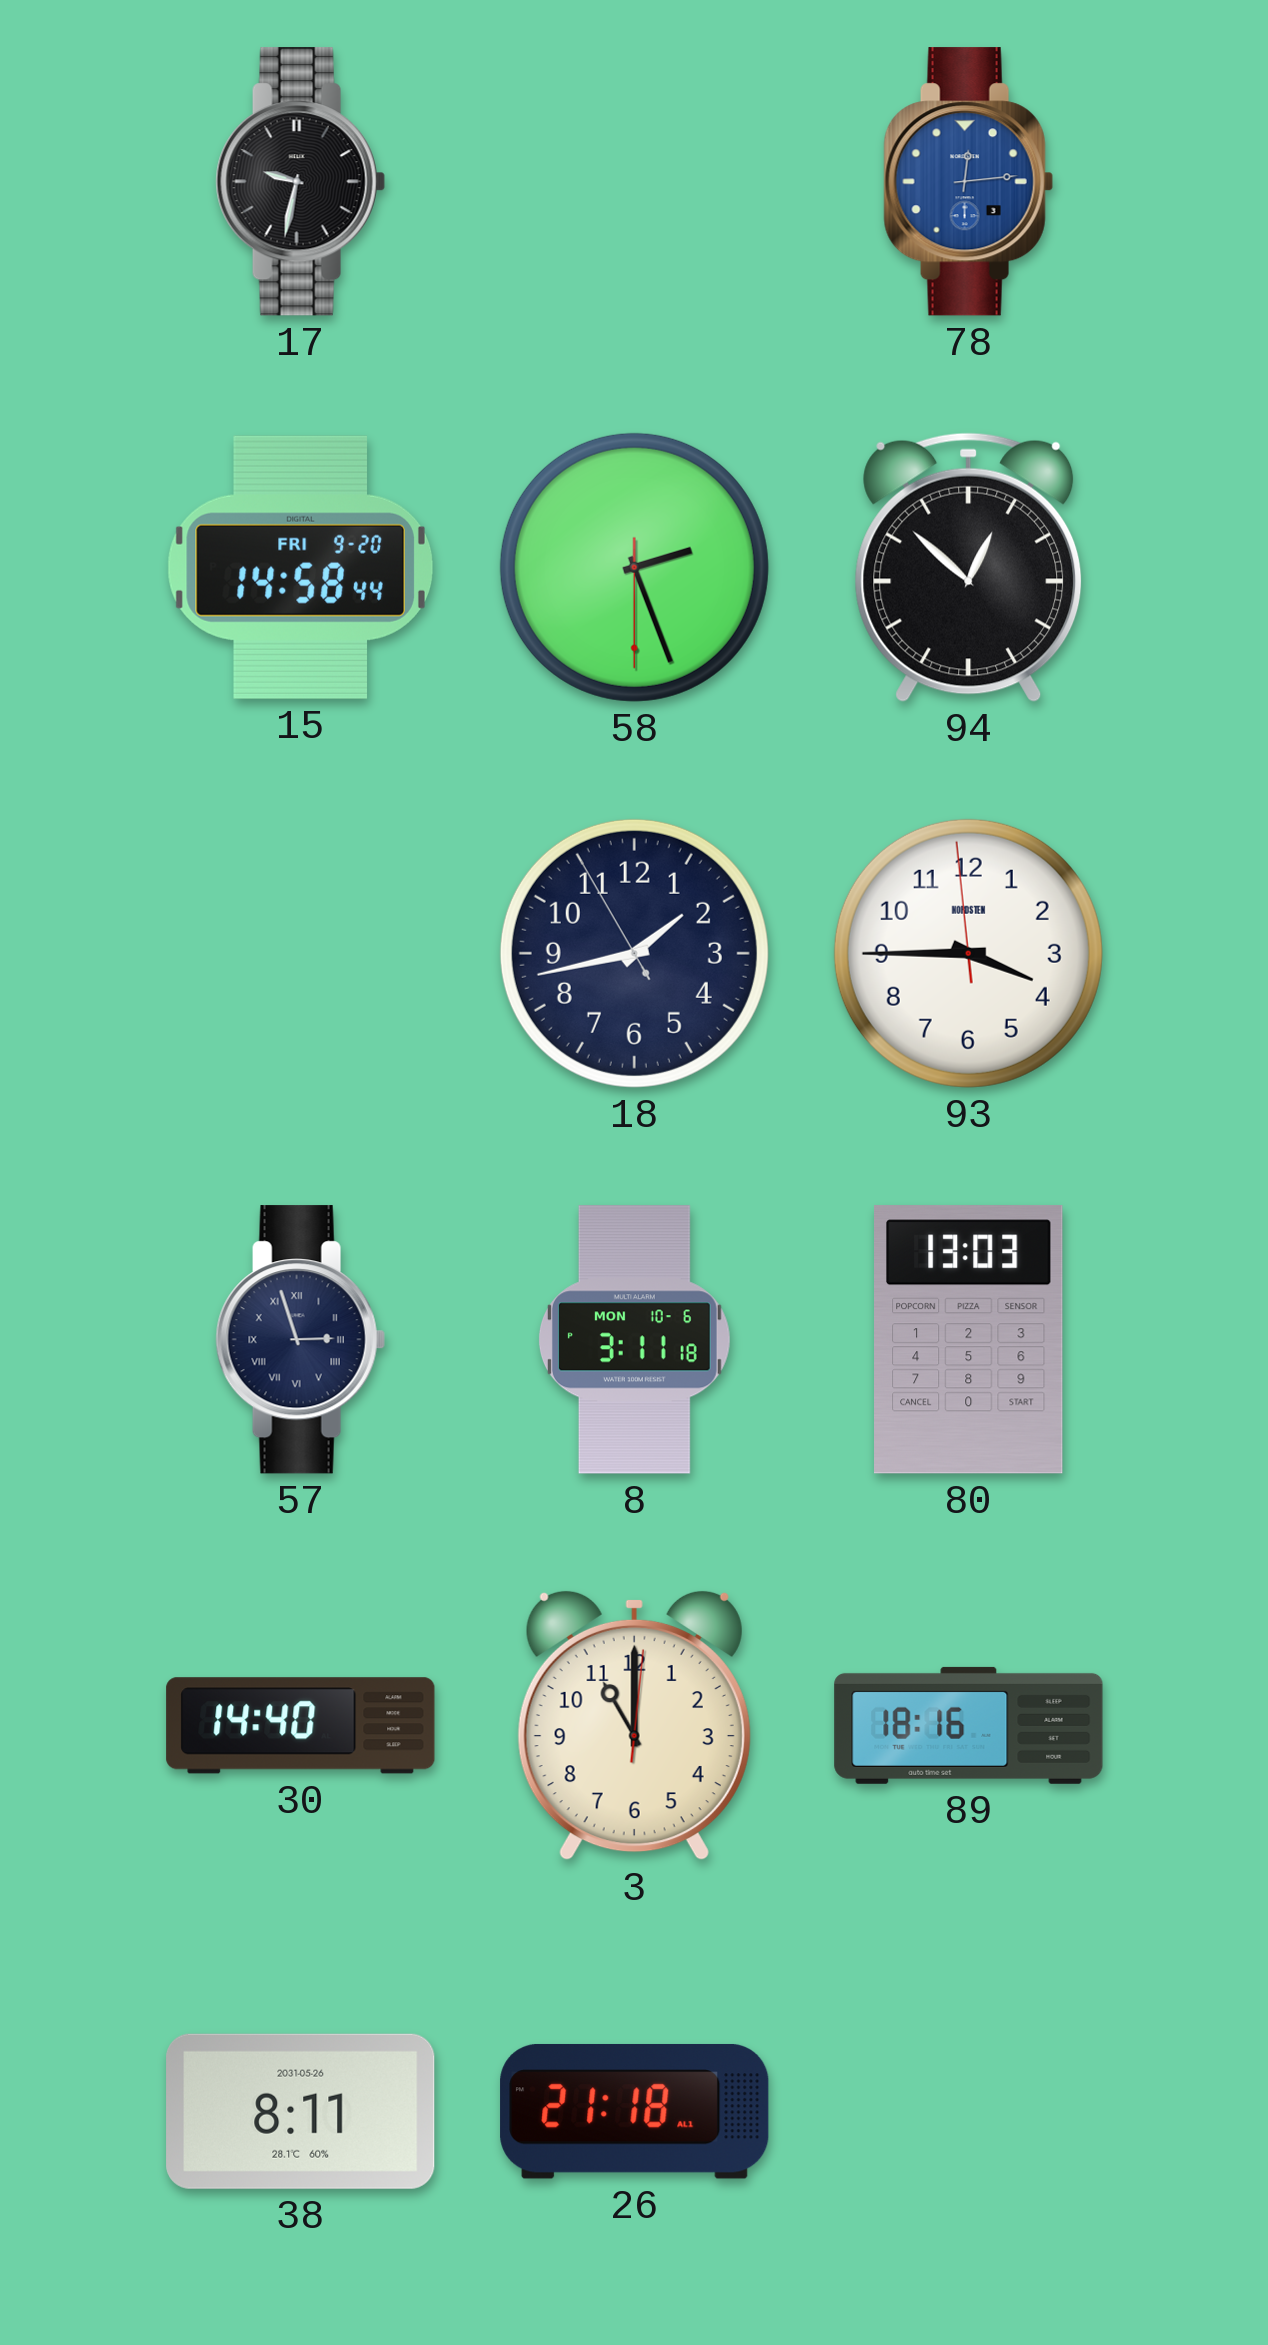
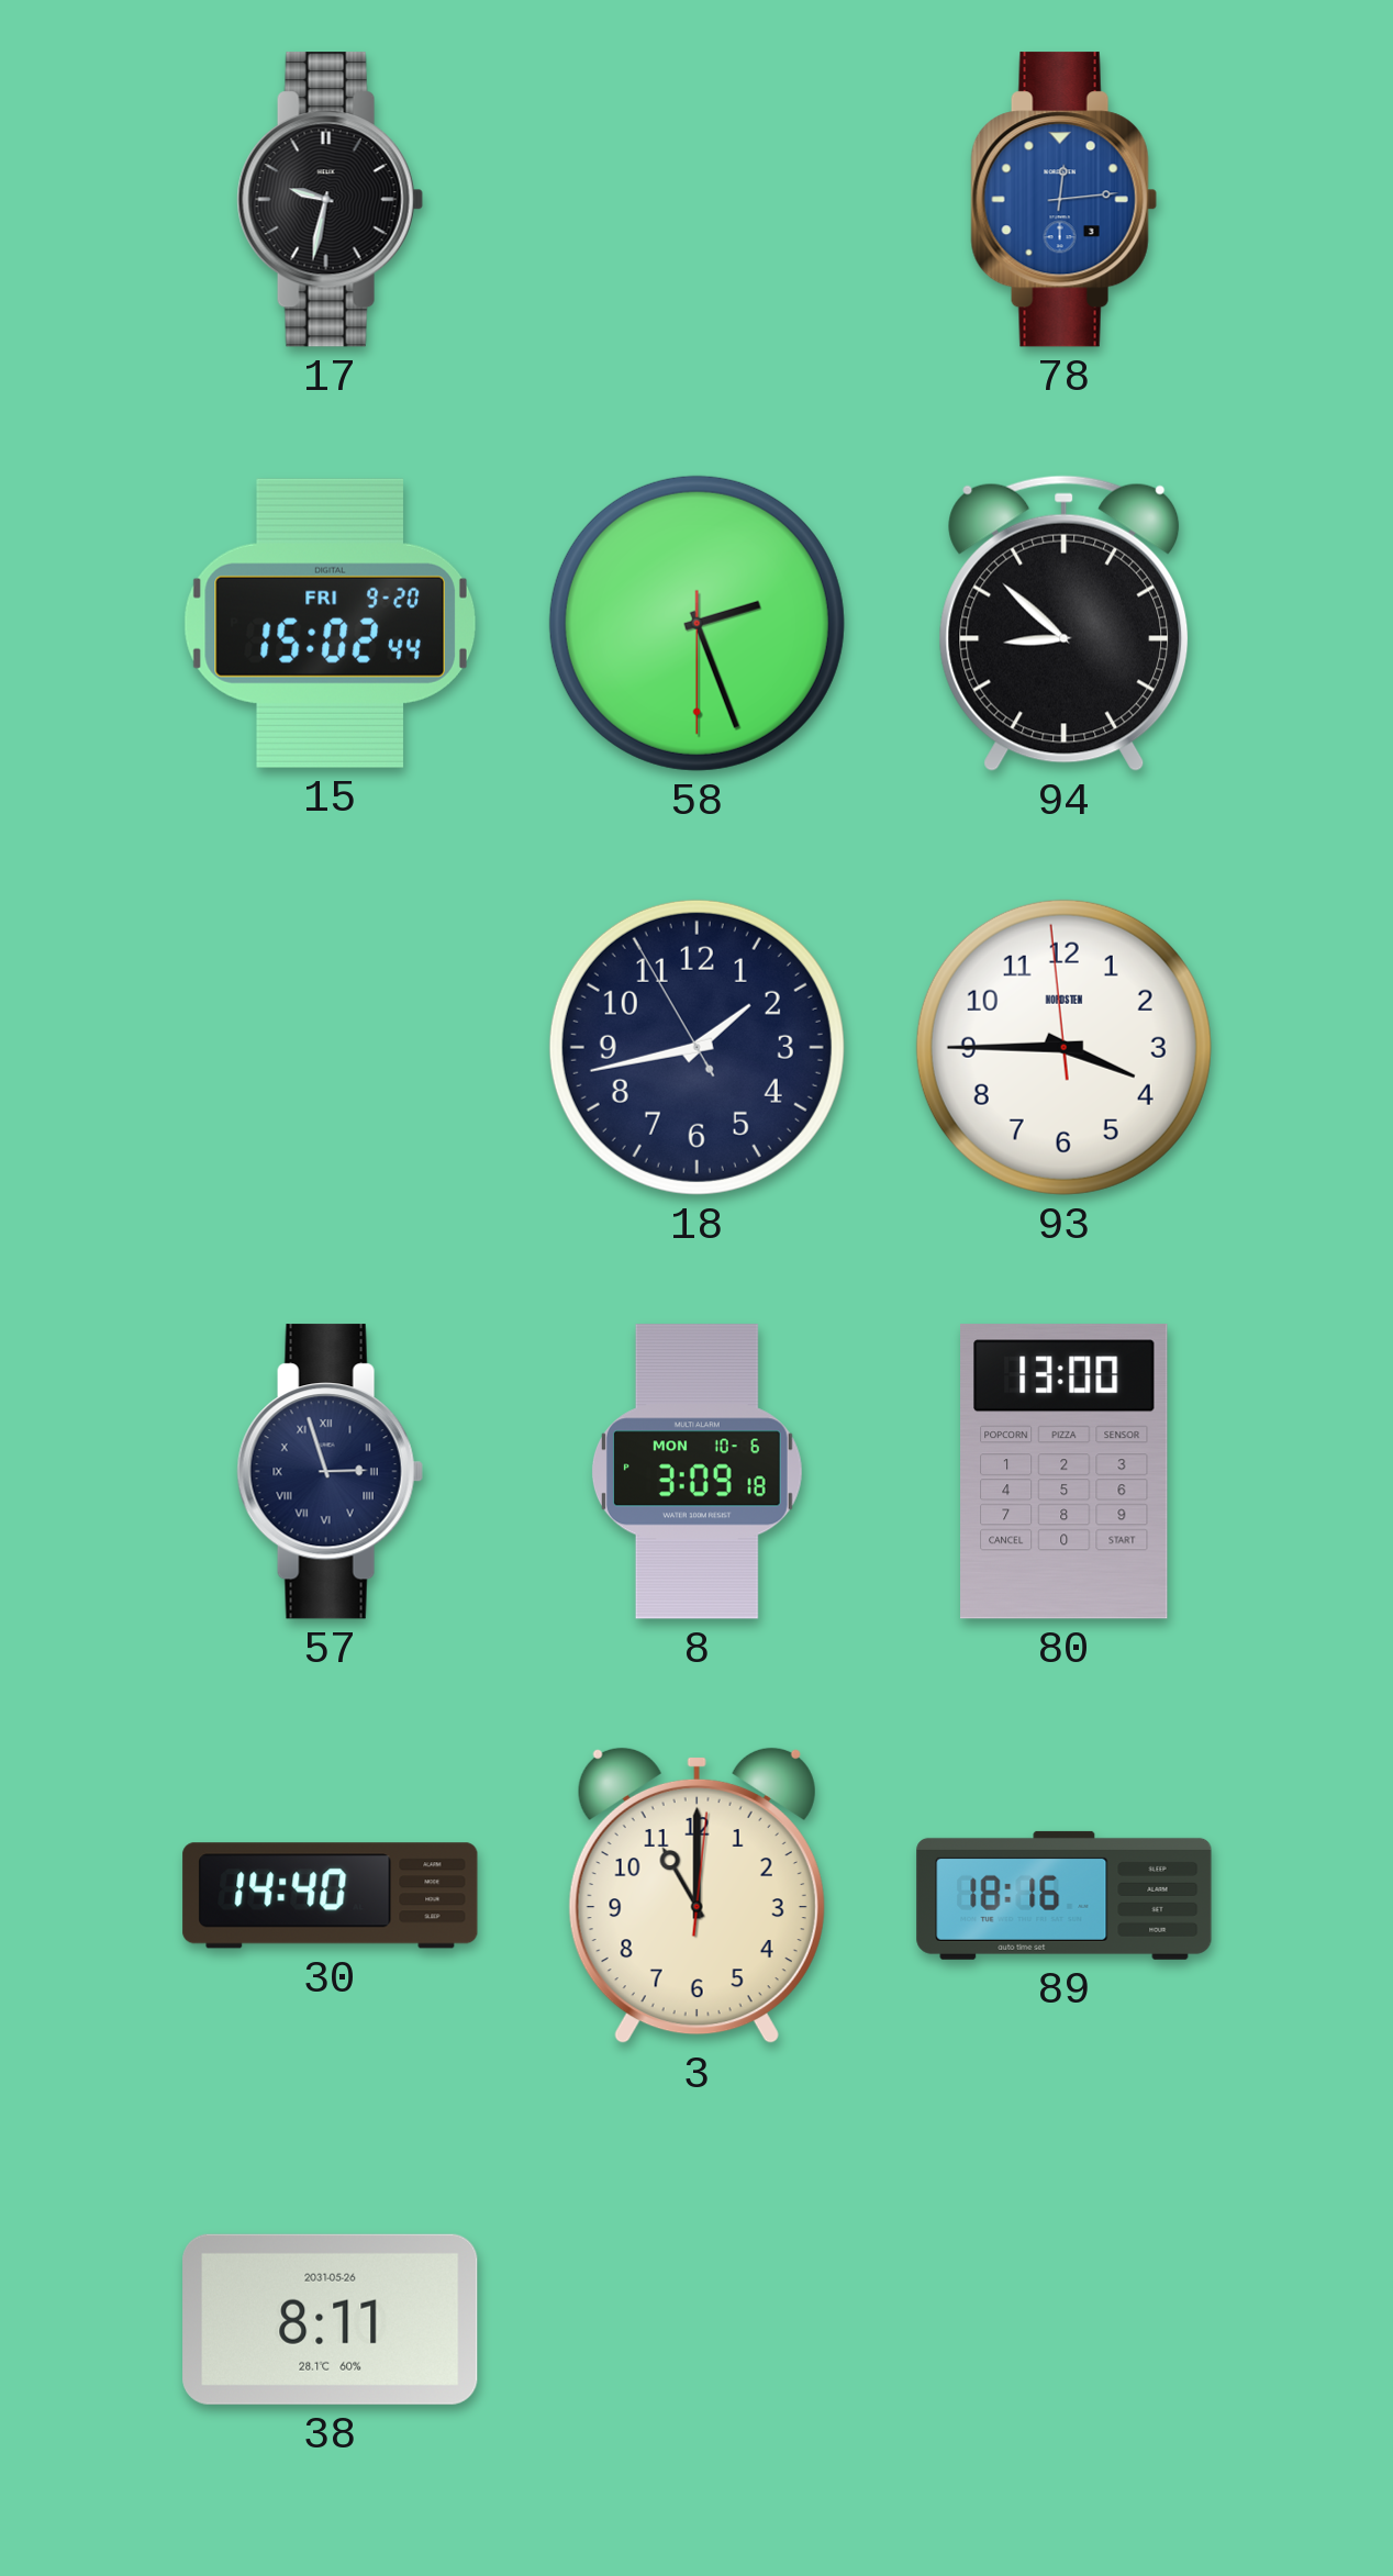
15: 14:58 -> 15:02
94: 12:52 -> 8:52
8: 3:11 -> 3:09
80: 13:03 -> 13:00
26: 21:18 -> none
